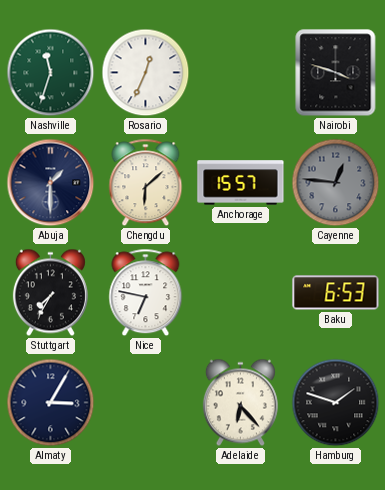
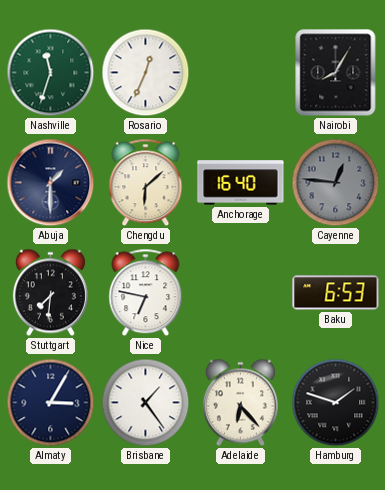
Nairobi: 3:48 -> 8:05
Anchorage: 15:57 -> 16:40
Stuttgart: 7:35 -> 7:31
Brisbane: none -> 1:24
